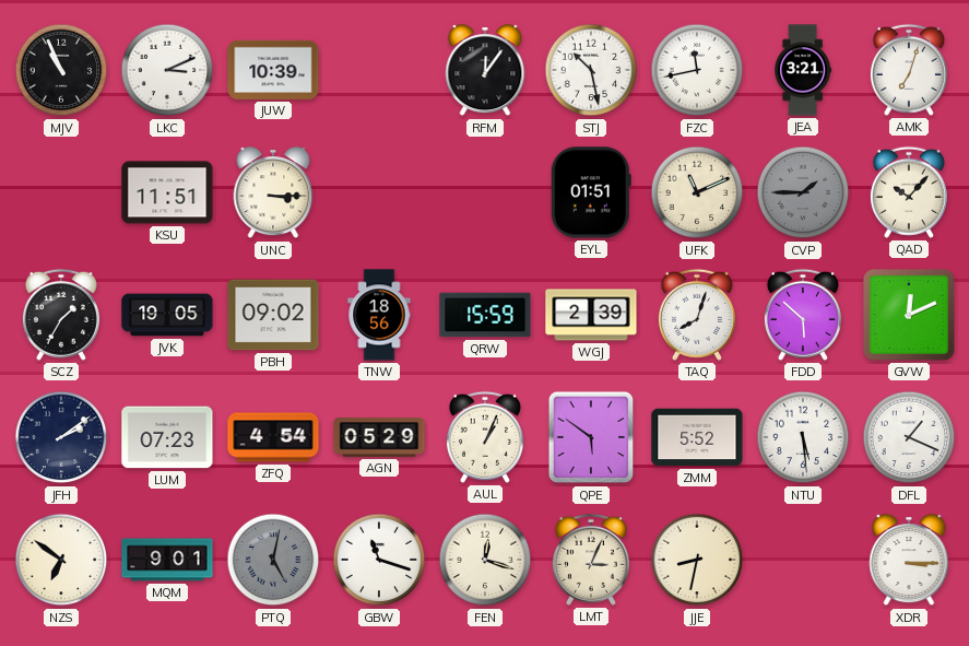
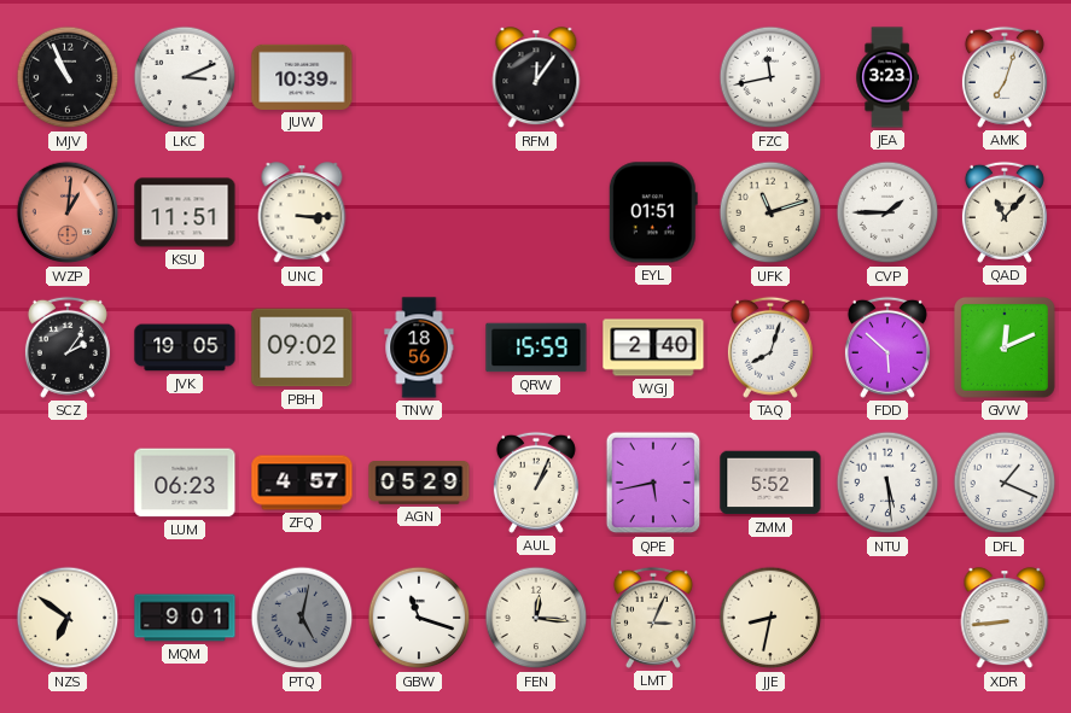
STJ: 10:28 -> none
JEA: 3:21 -> 3:23
WZP: none -> 1:01
UFK: 11:11 -> 11:12
CVP dial: grey -> white
QAD: 10:07 -> 11:07
SCZ: 1:35 -> 2:06
WGJ: 2:39 -> 2:40
JFH: 2:09 -> none
LUM: 07:23 -> 06:23
ZFQ: 4:54 -> 4:57
QPE: 5:51 -> 5:43
FEN: 12:18 -> 12:16
XDR: 3:15 -> 8:44
